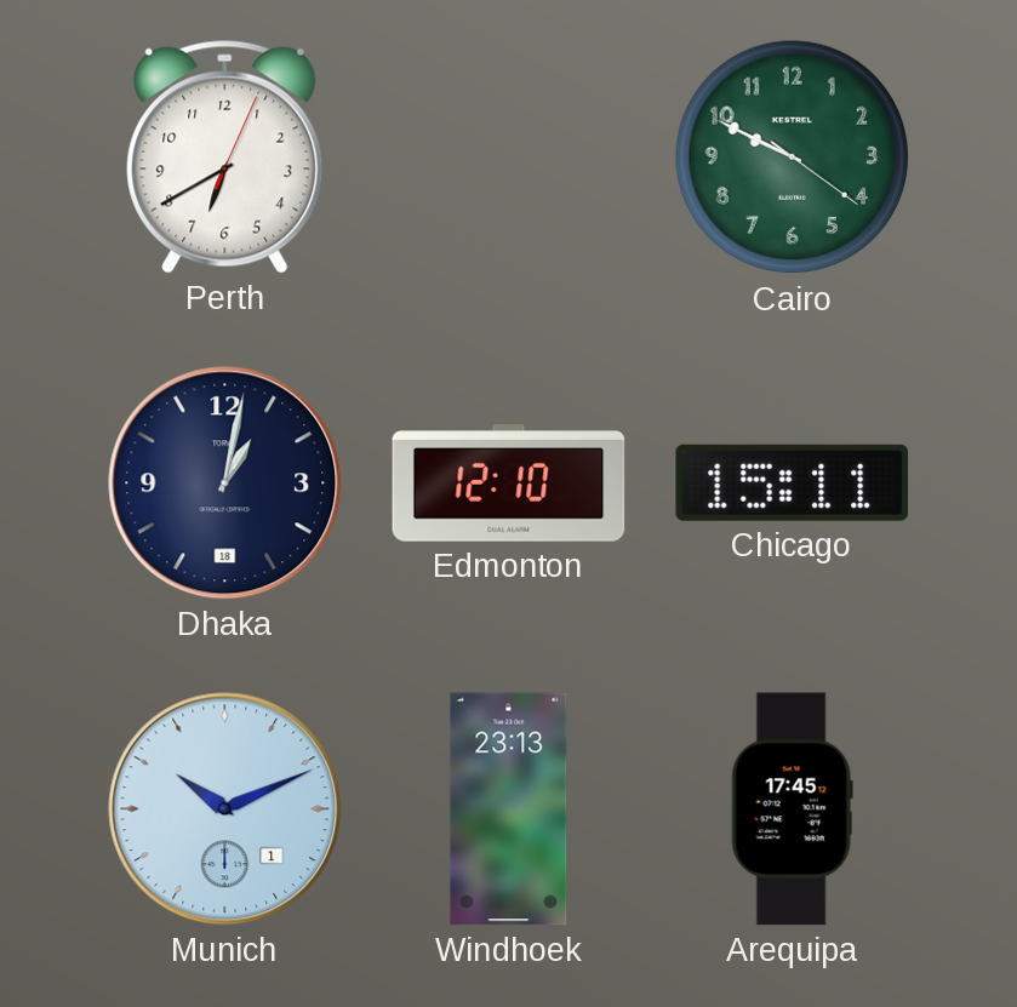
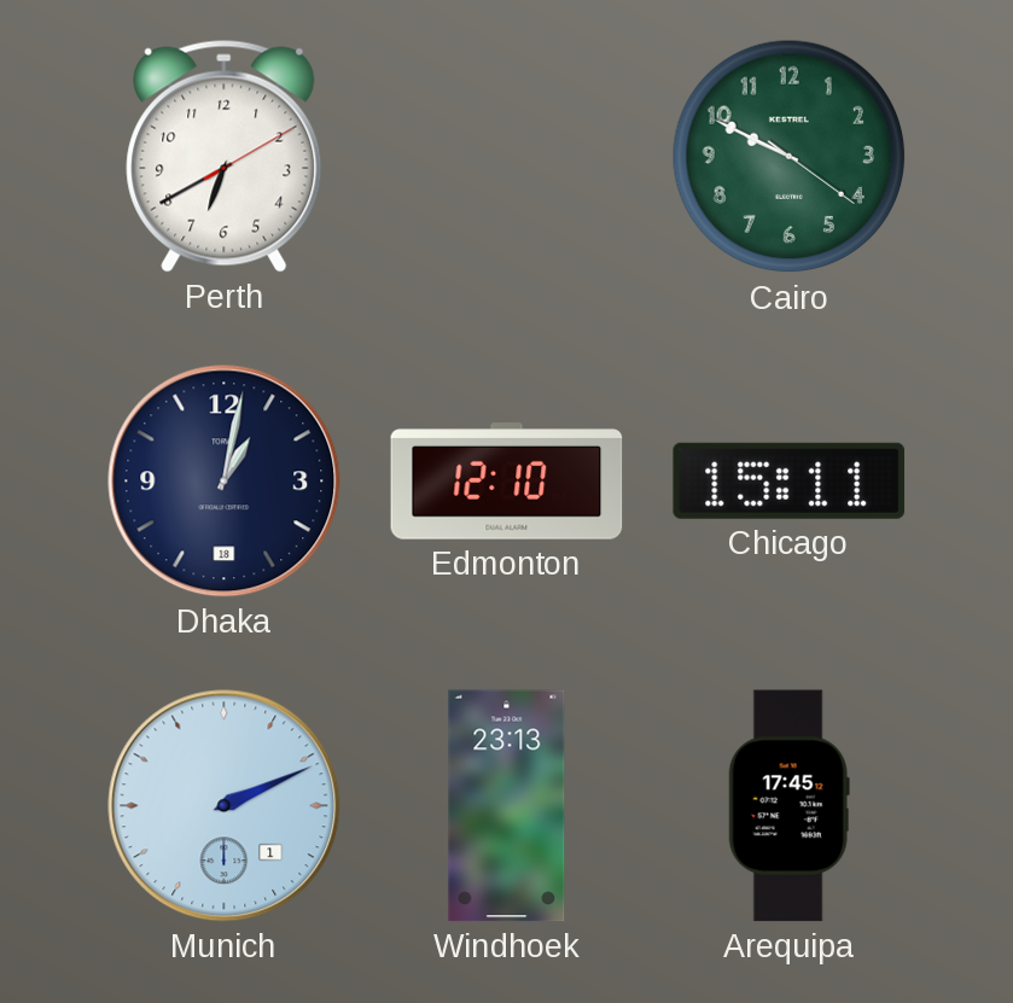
Perth: 6:40:04 -> 6:40:10
Munich: 10:11 -> 2:11
